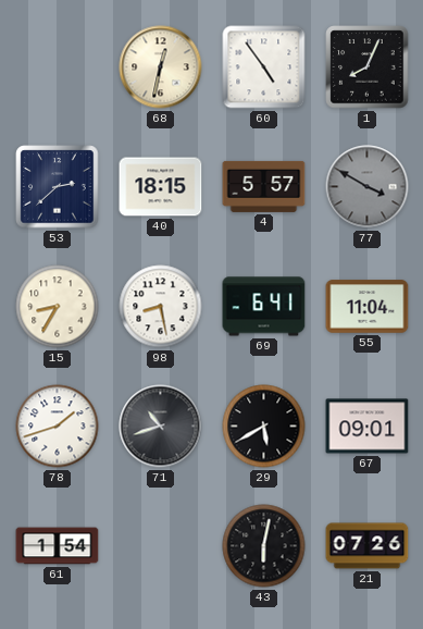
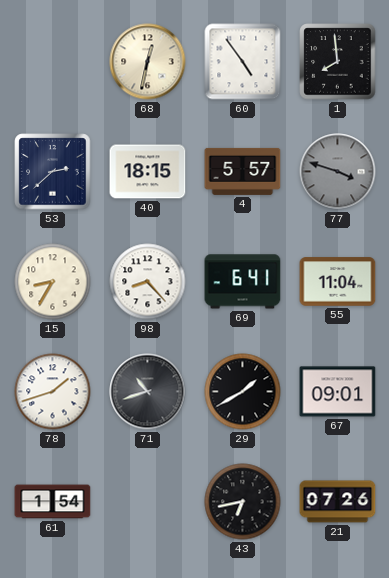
1: 8:04 -> 7:59
77: 3:50 -> 3:48
98: 8:28 -> 8:23
29: 5:40 -> 1:40
43: 6:02 -> 6:43
